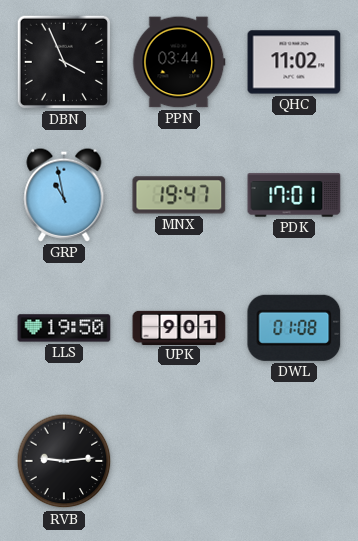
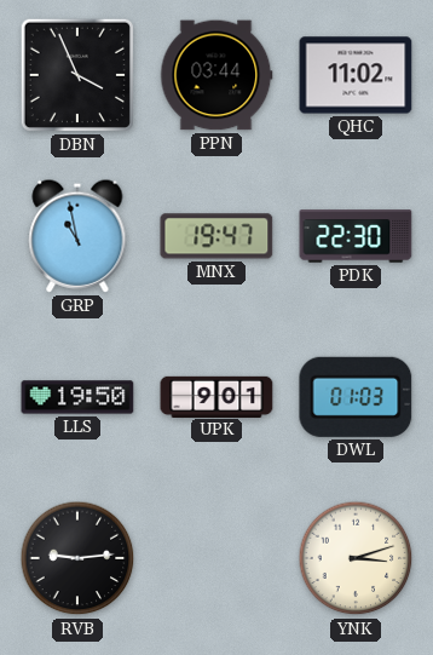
PDK: 17:01 -> 22:30
DWL: 01:08 -> 01:03
YNK: none -> 3:12
